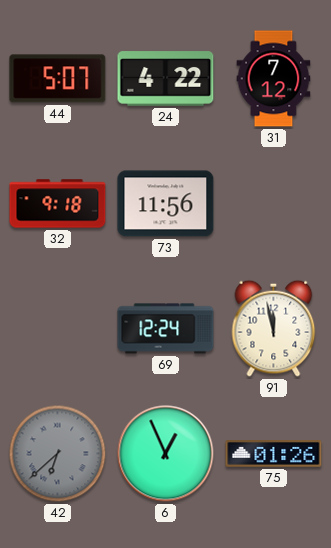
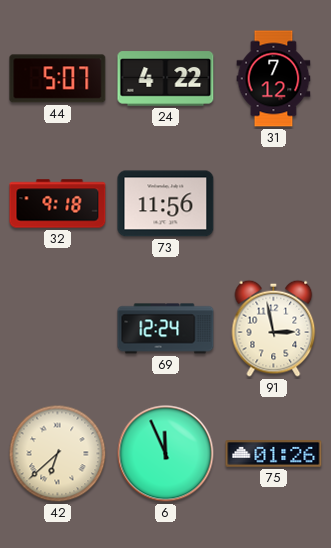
91: 11:58 -> 2:58
42 dial: grey -> cream
6: 12:56 -> 11:56
